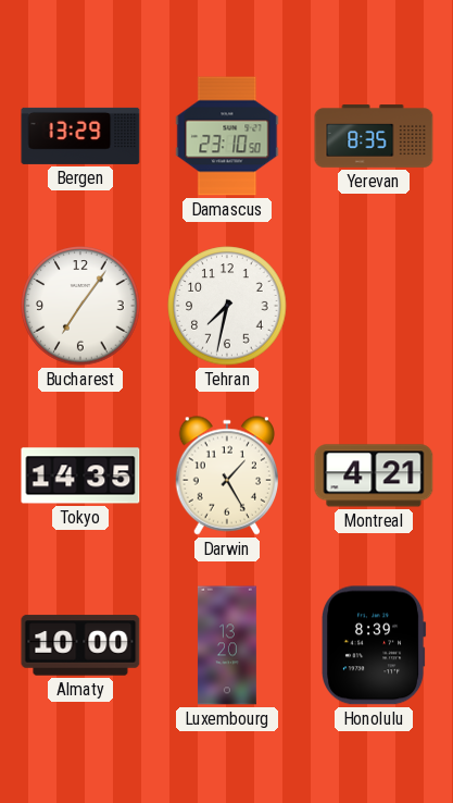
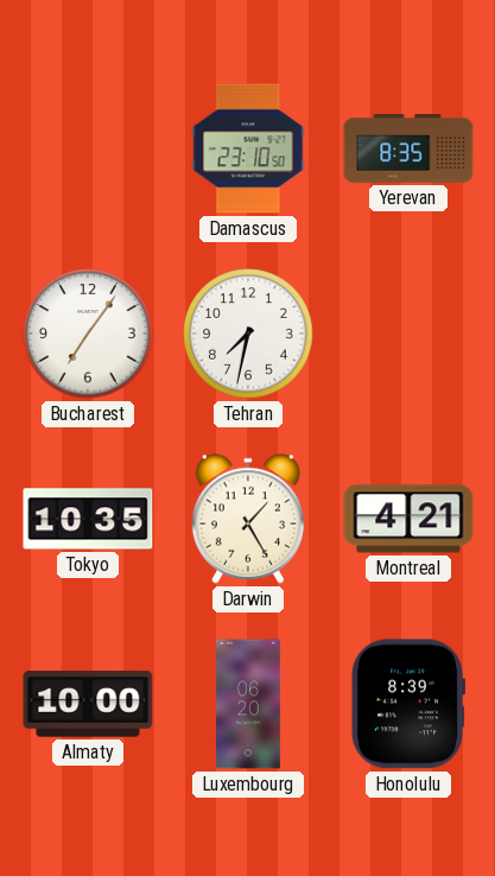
Bergen: 13:29 -> none
Tokyo: 14:35 -> 10:35
Luxembourg: 13:20 -> 06:20
